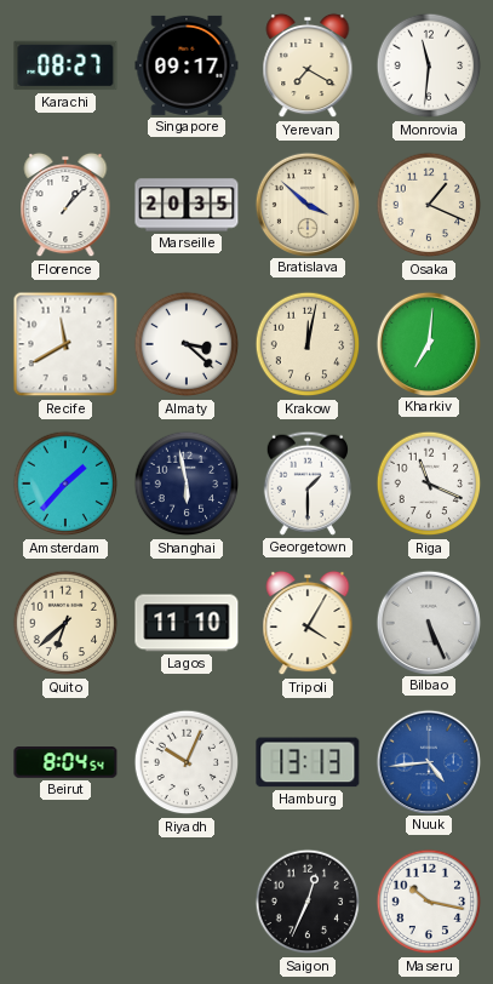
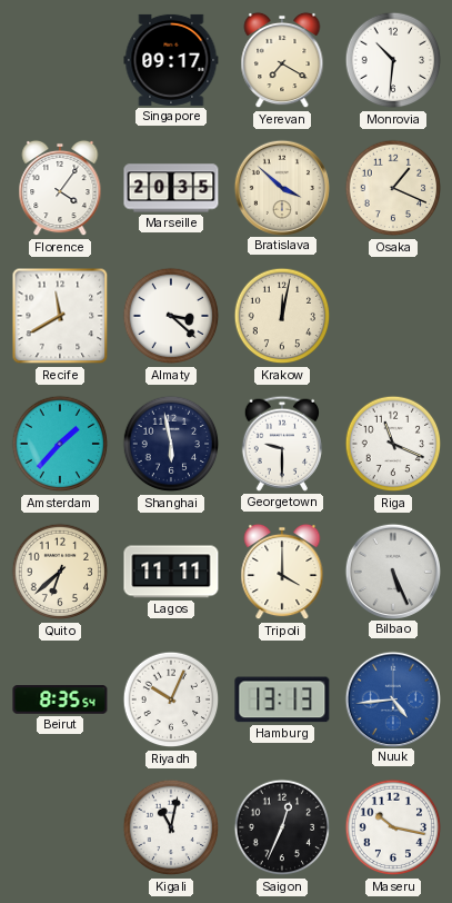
Karachi: 08:27 -> none
Monrovia: 11:31 -> 10:31
Florence: 1:07 -> 4:06
Kharkiv: 7:01 -> none
Georgetown: 1:30 -> 9:30
Lagos: 11:10 -> 11:11
Tripoli: 4:05 -> 4:00
Beirut: 8:04 -> 8:35
Kigali: none -> 11:02
